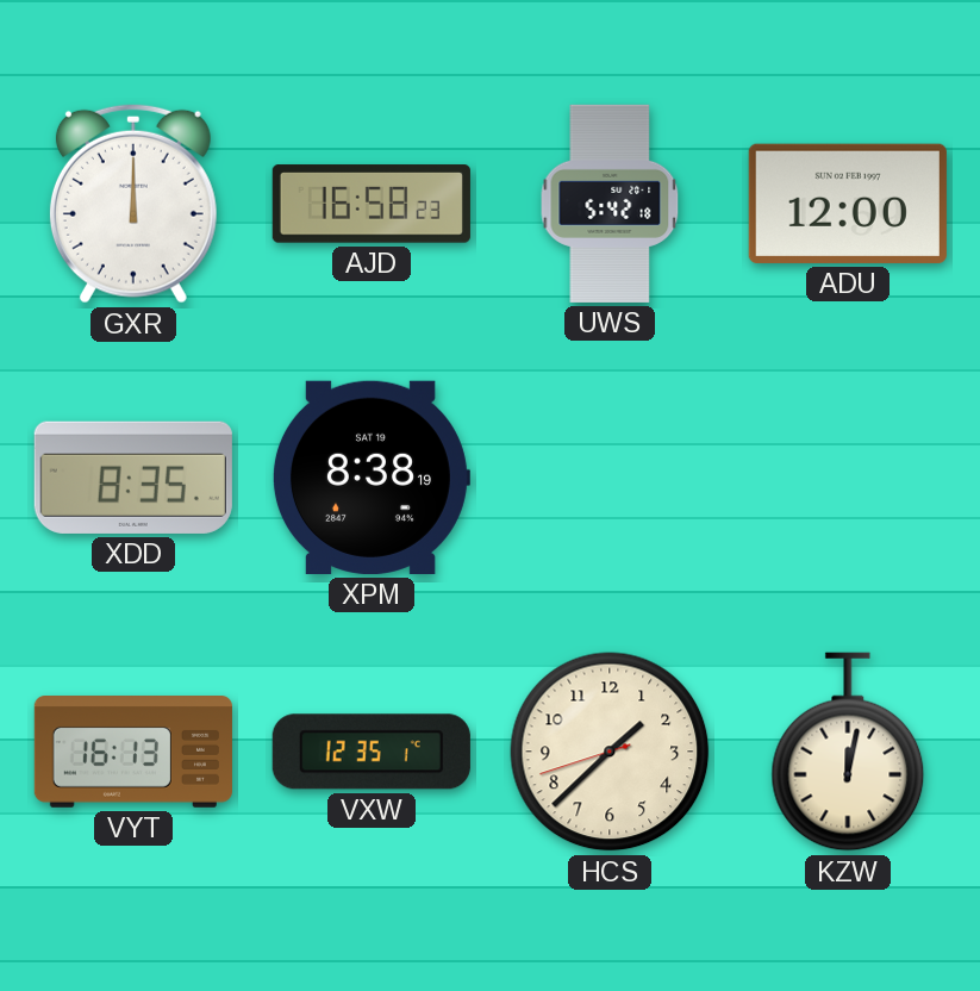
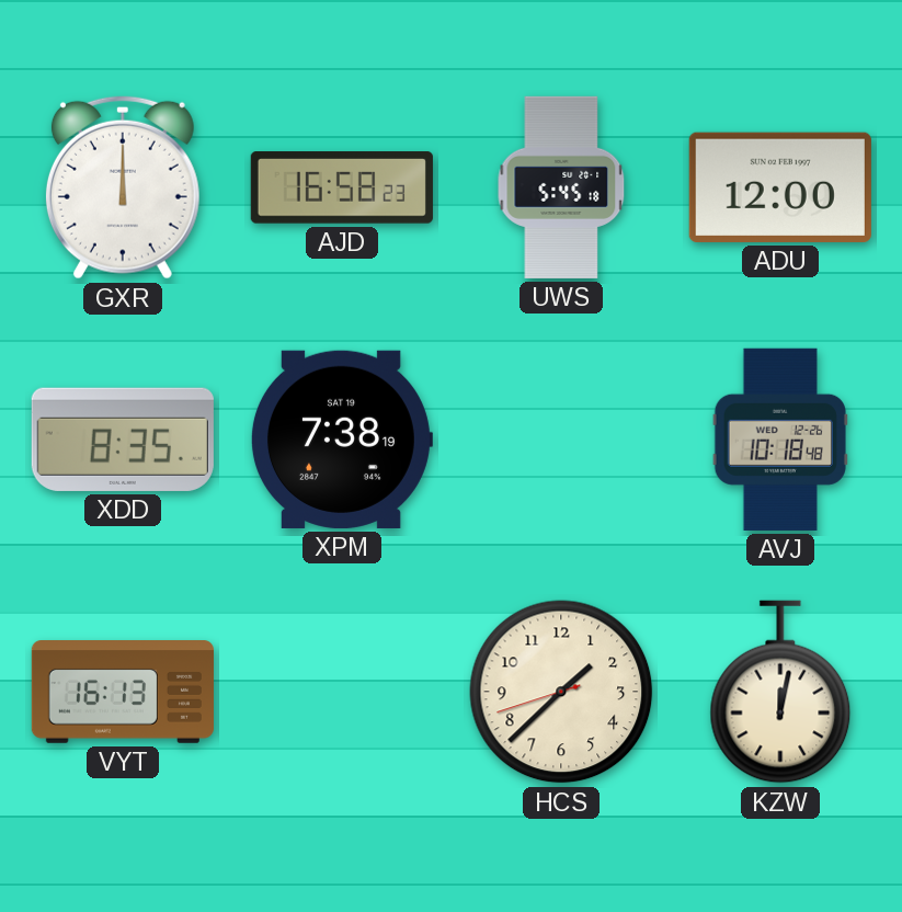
UWS: 5:42 -> 5:45
XPM: 8:38 -> 7:38
AVJ: none -> 10:18
VXW: 12:35 -> none
